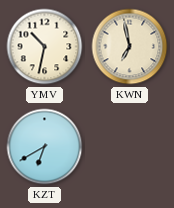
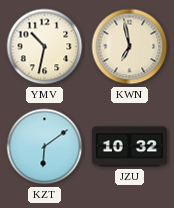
KZT: 6:40 -> 6:09
JZU: none -> 10:32
